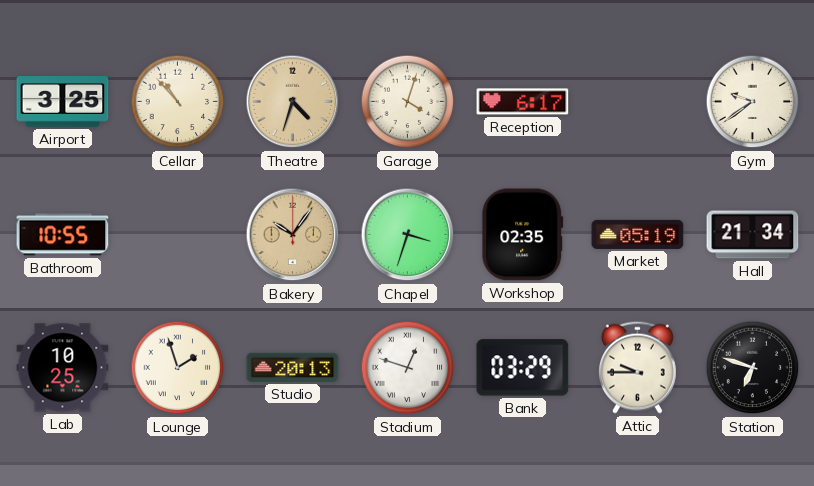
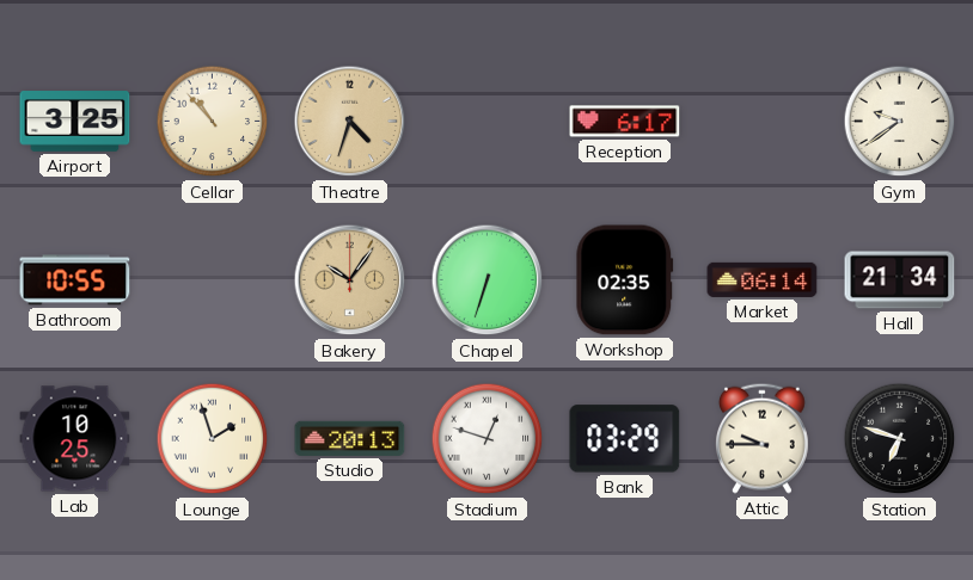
Garage: 4:03 -> none
Chapel: 3:33 -> 6:33
Market: 05:19 -> 06:14
